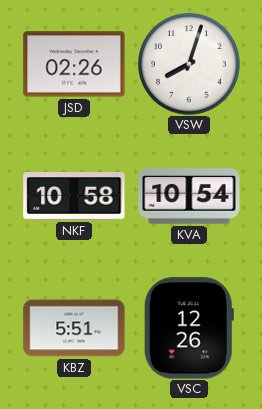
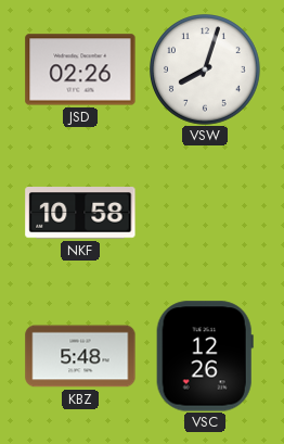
KVA: 10:54 -> none
KBZ: 5:51 -> 5:48
